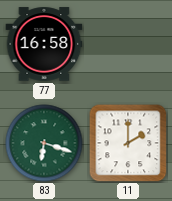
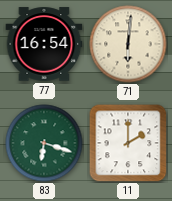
77: 16:58 -> 16:54
71: none -> 6:01
